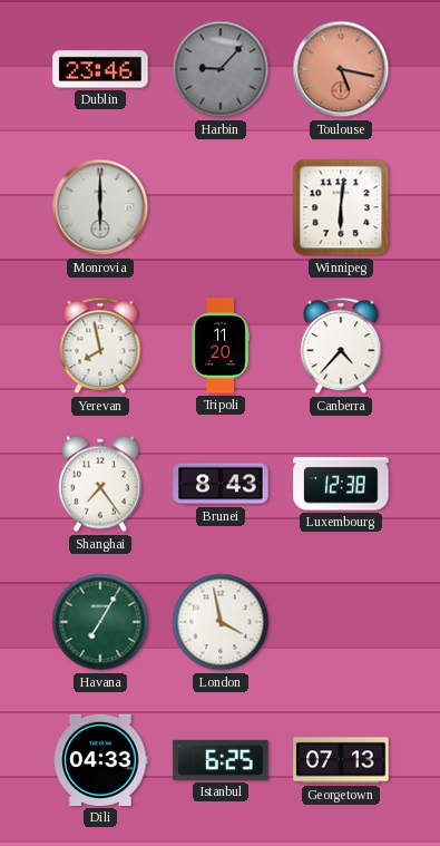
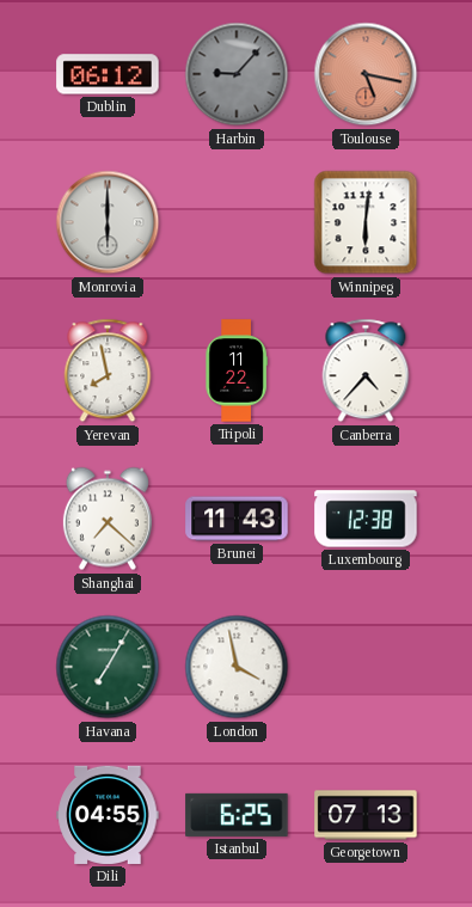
Dublin: 23:46 -> 06:12
Tripoli: 11:20 -> 11:22
Shanghai: 7:24 -> 7:22
Brunei: 8:43 -> 11:43
Dili: 04:33 -> 04:55
